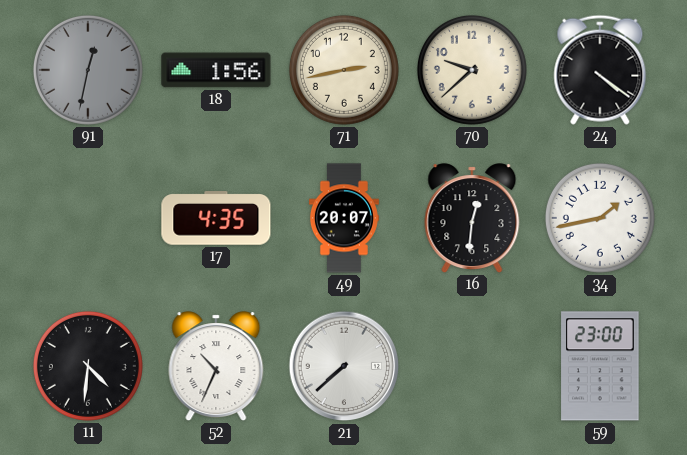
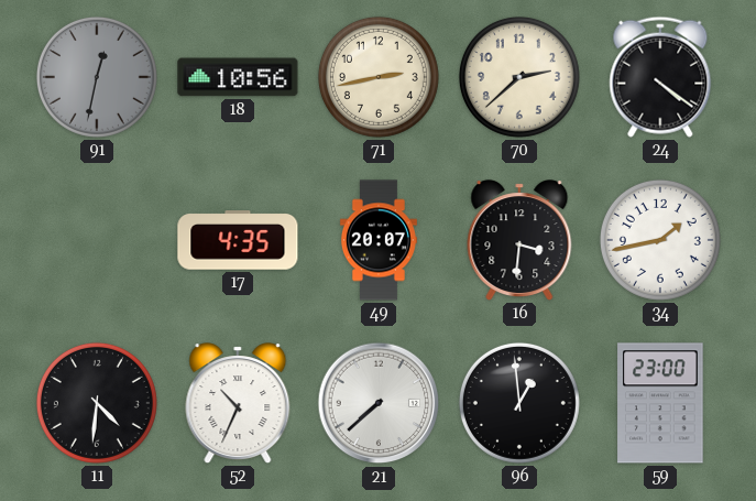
18: 1:56 -> 10:56
70: 9:38 -> 2:38
16: 12:31 -> 3:31
96: none -> 12:59
